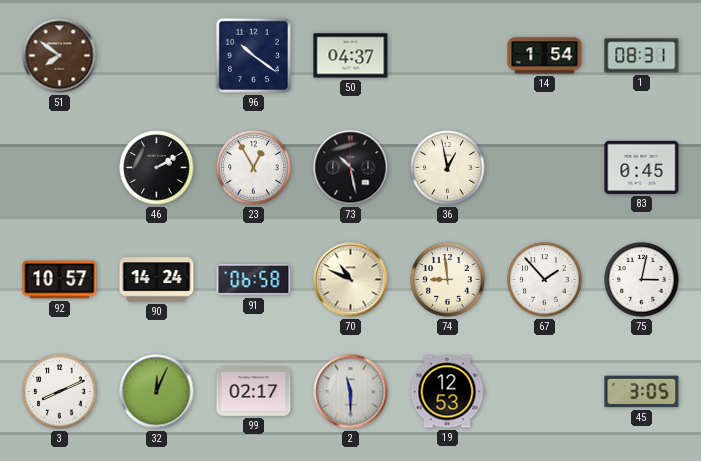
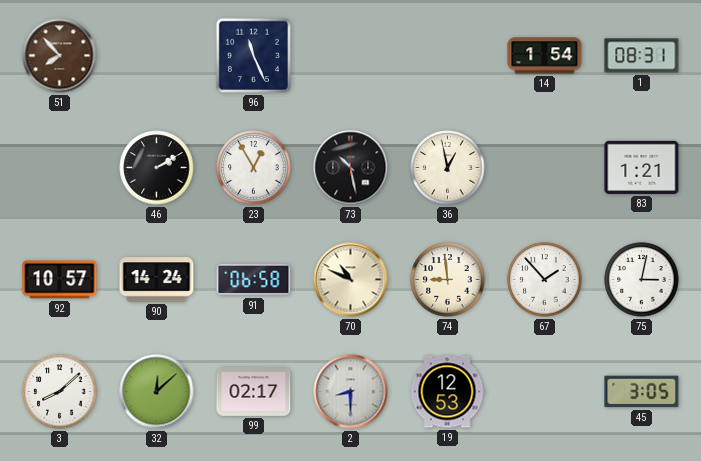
51: 7:51 -> 7:53
96: 10:21 -> 11:26
50: 04:37 -> none
83: 0:45 -> 1:21
3: 8:11 -> 8:08
32: 12:04 -> 12:08
2: 11:30 -> 8:30
